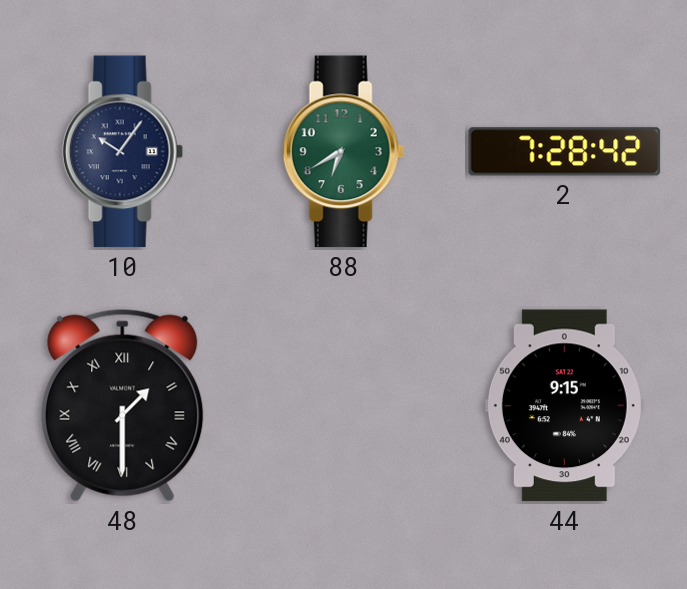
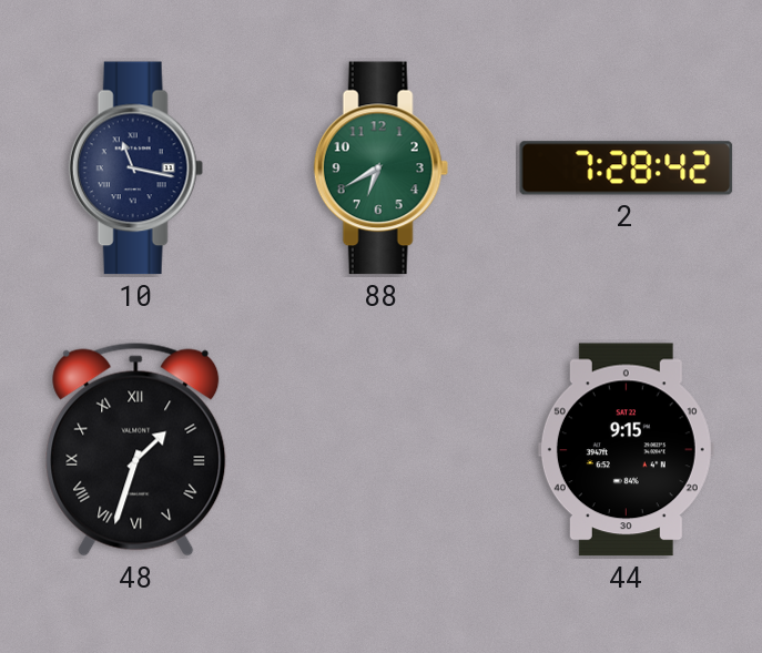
10: 10:06 -> 11:17
48: 1:30 -> 1:33
